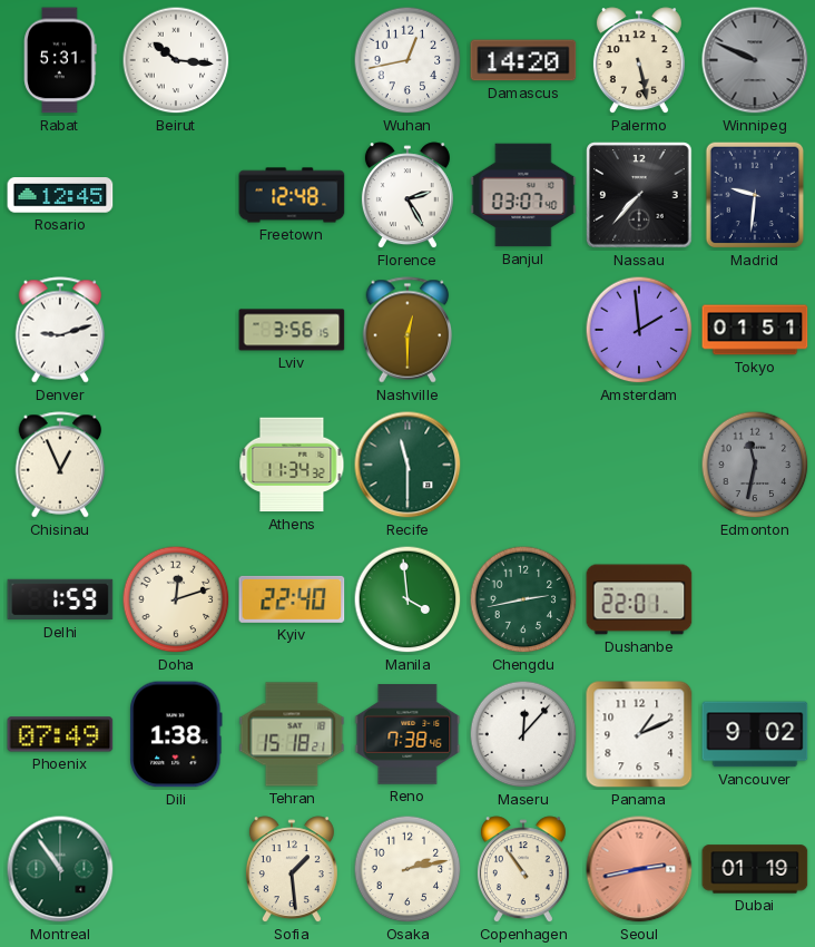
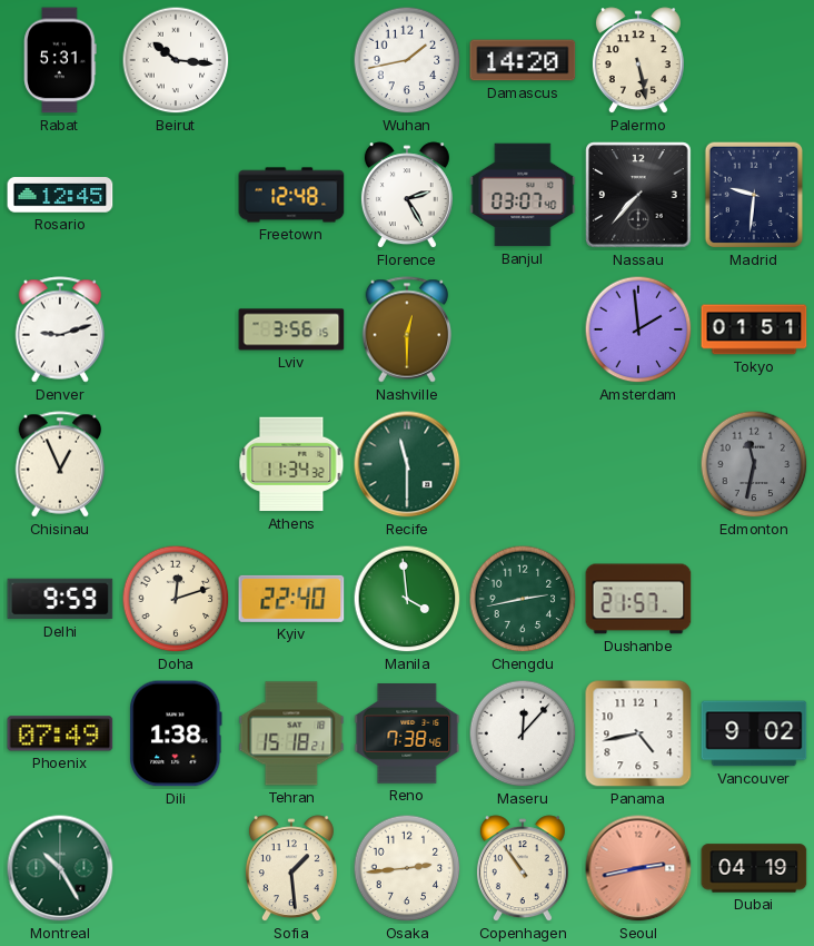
Wuhan: 12:43 -> 1:43
Winnipeg: 9:49 -> none
Delhi: 1:59 -> 9:59
Dushanbe: 22:01 -> 21:57
Panama: 1:11 -> 4:43
Montreal: 10:54 -> 10:25
Osaka: 2:13 -> 2:44
Dubai: 01:19 -> 04:19
